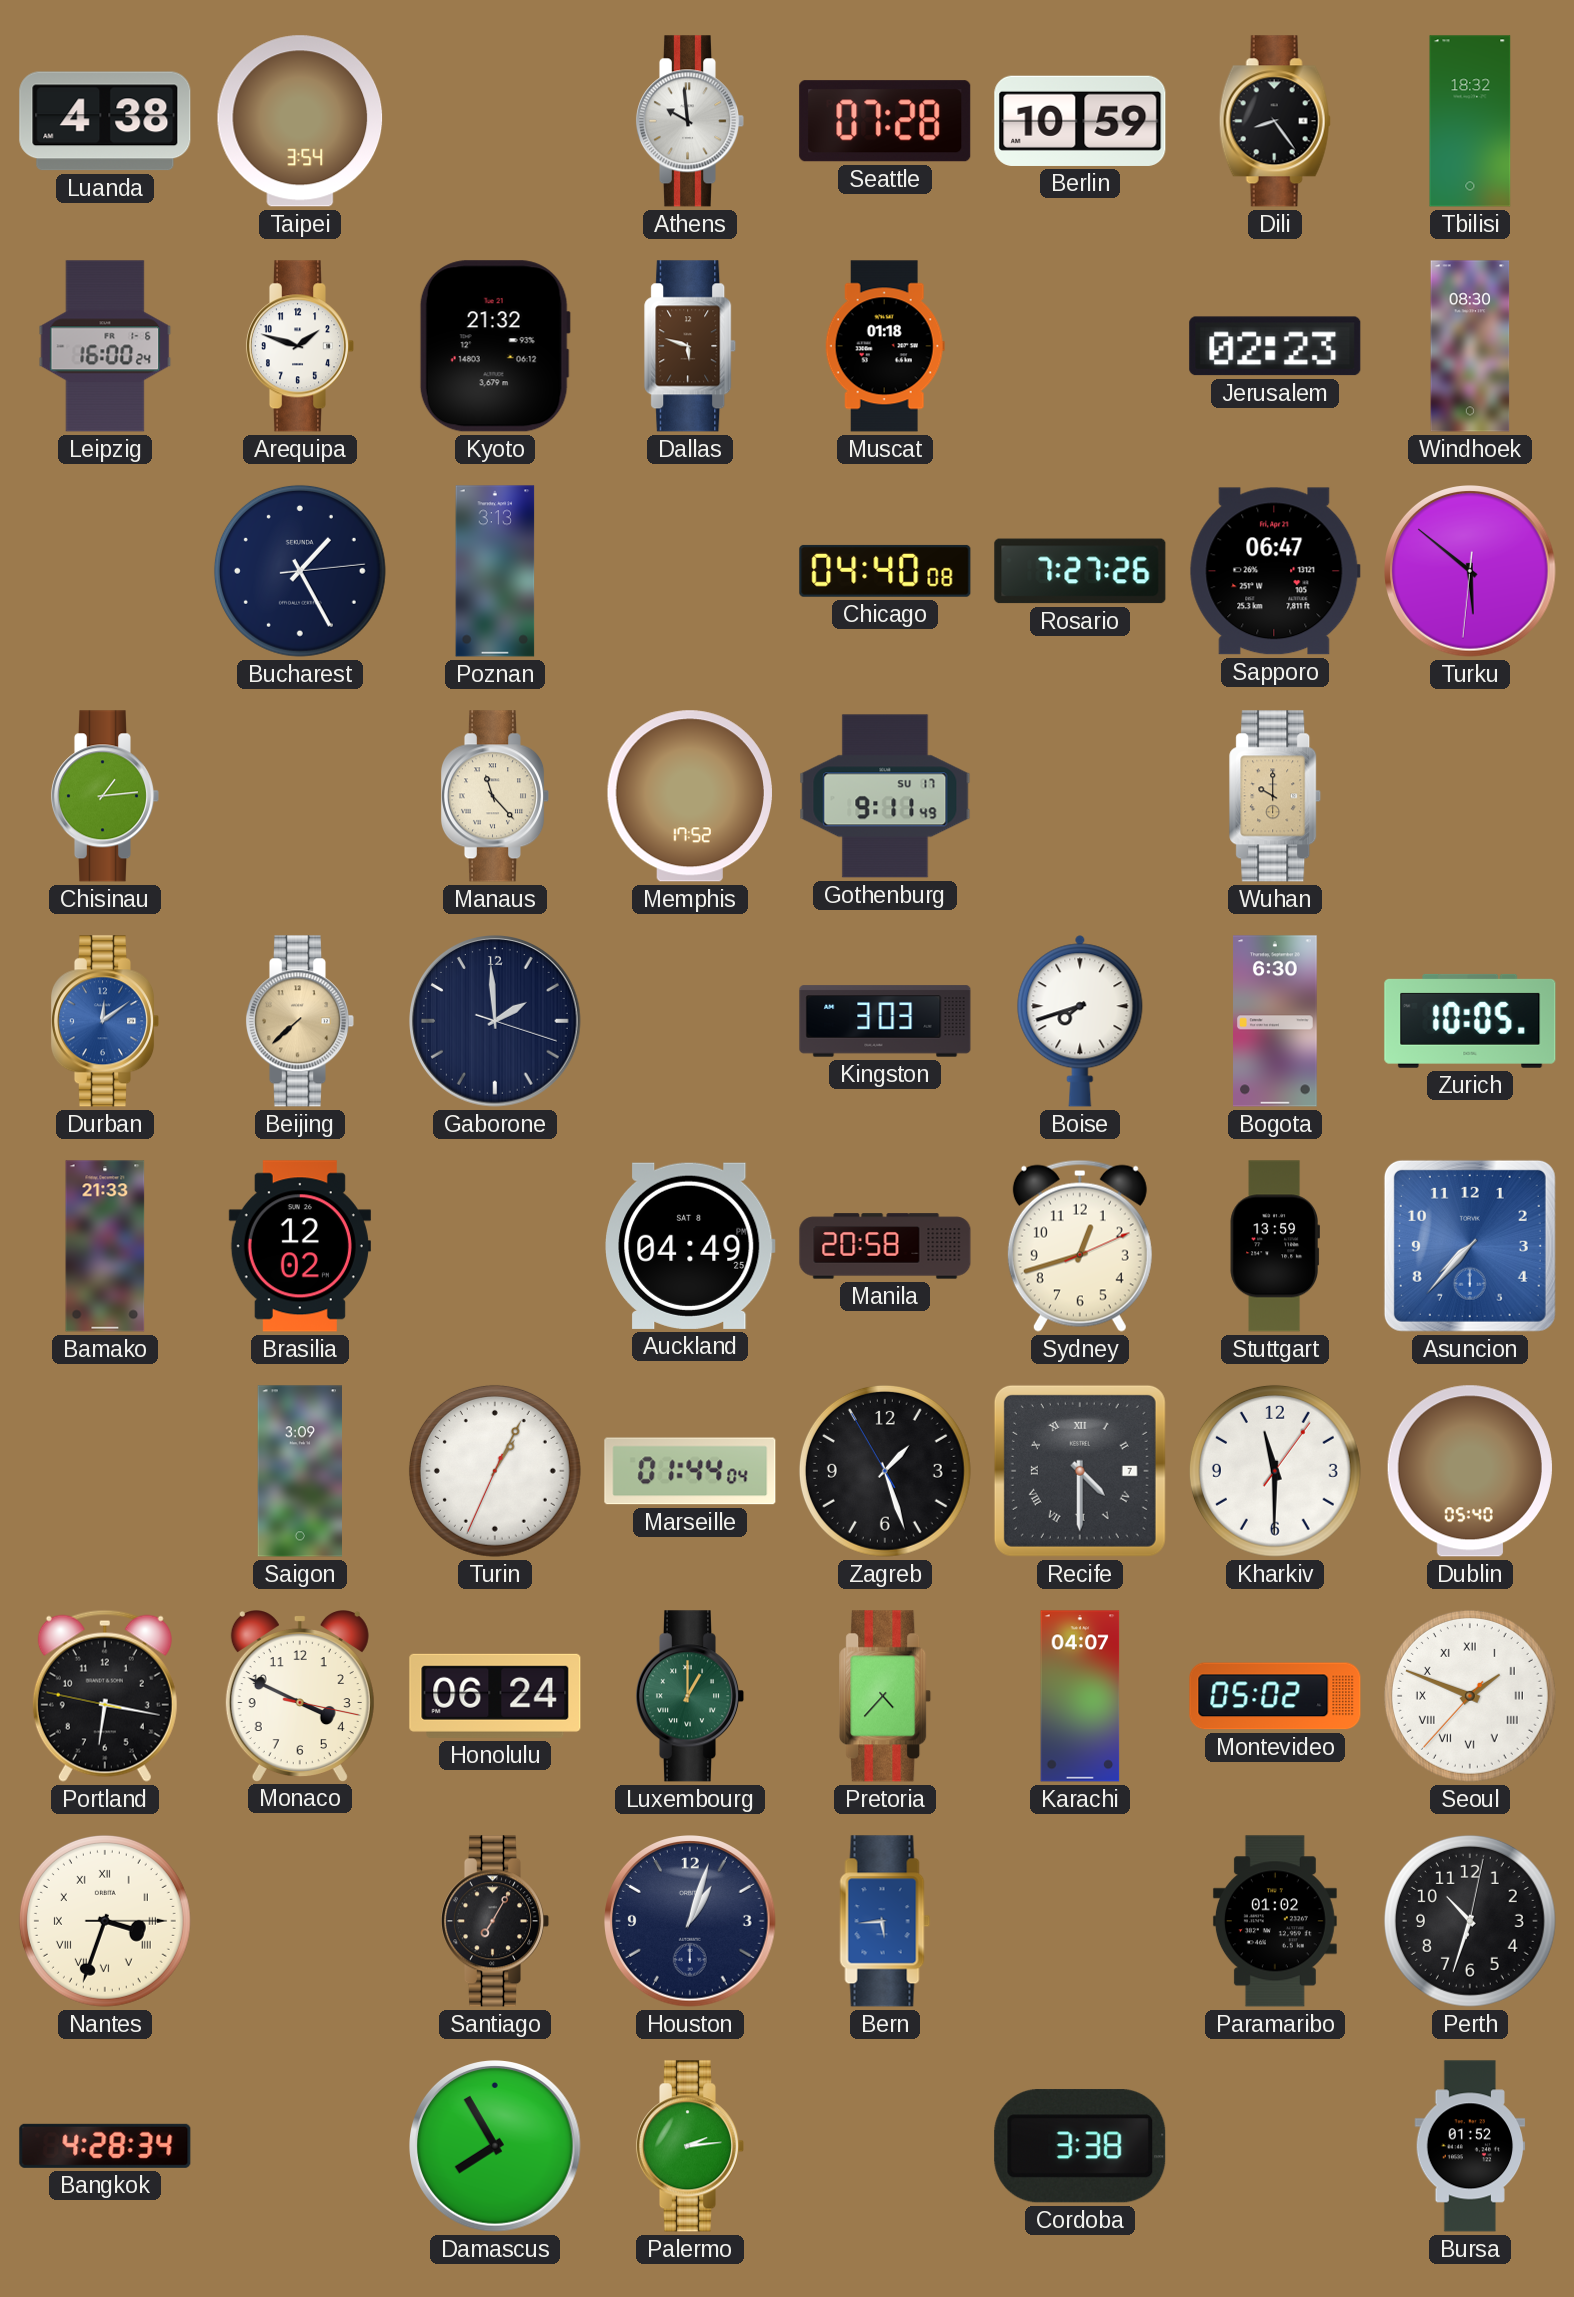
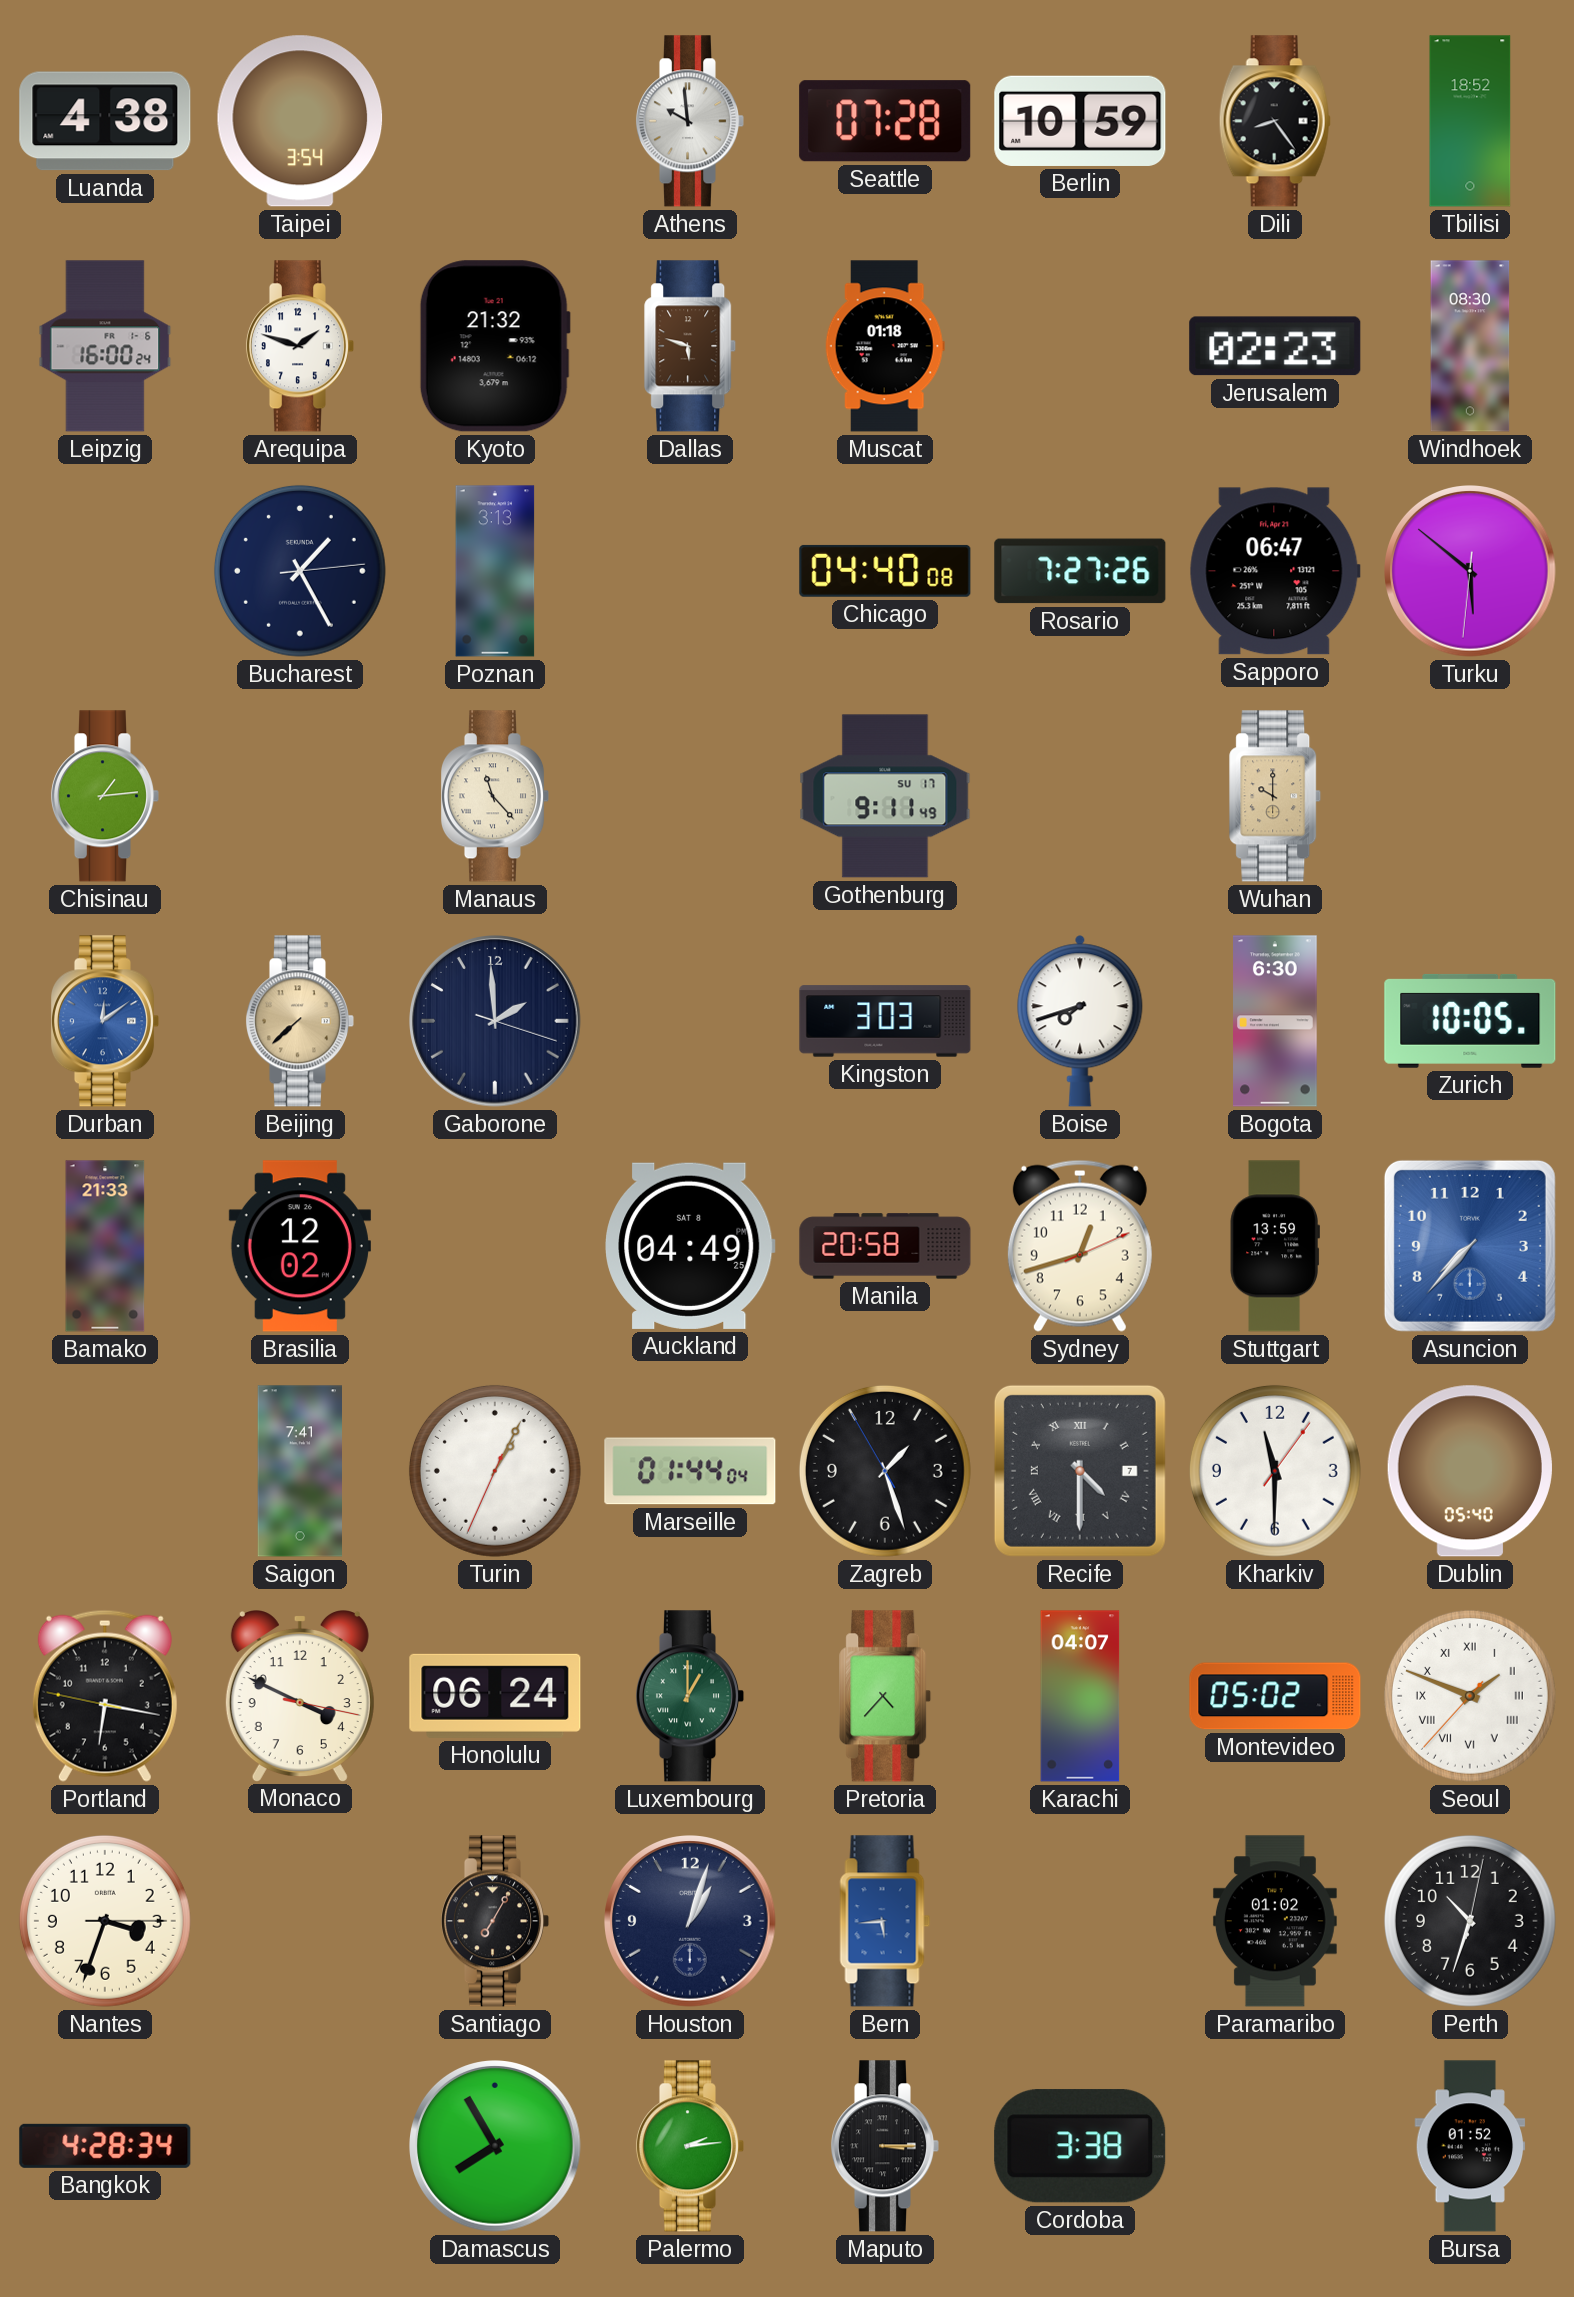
Tbilisi: 18:32 -> 18:52
Memphis: 17:52 -> none
Saigon: 3:09 -> 7:41
Nantes numerals: Roman -> Arabic
Maputo: none -> 3:15
